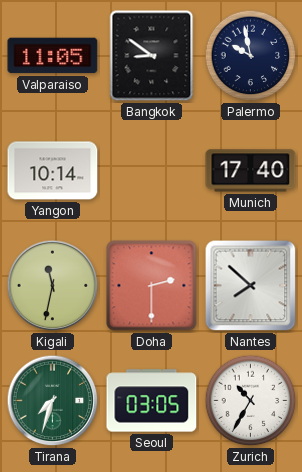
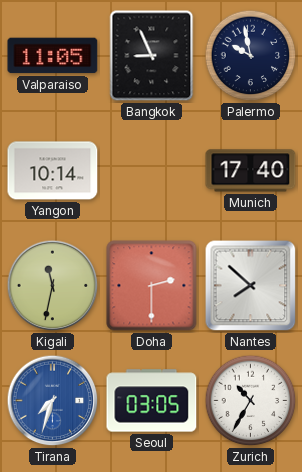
Bangkok: 8:51 -> 8:56
Tirana dial: green -> blue
